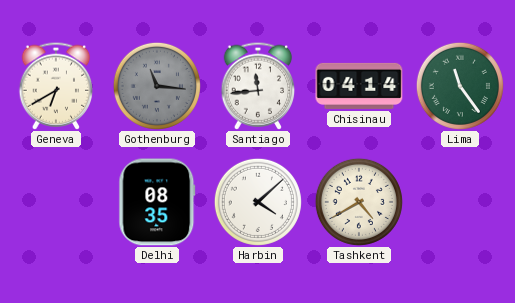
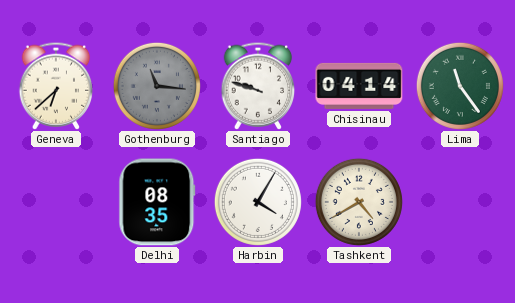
Geneva: 6:40 -> 6:38
Santiago: 11:44 -> 9:48
Harbin: 4:08 -> 4:05
